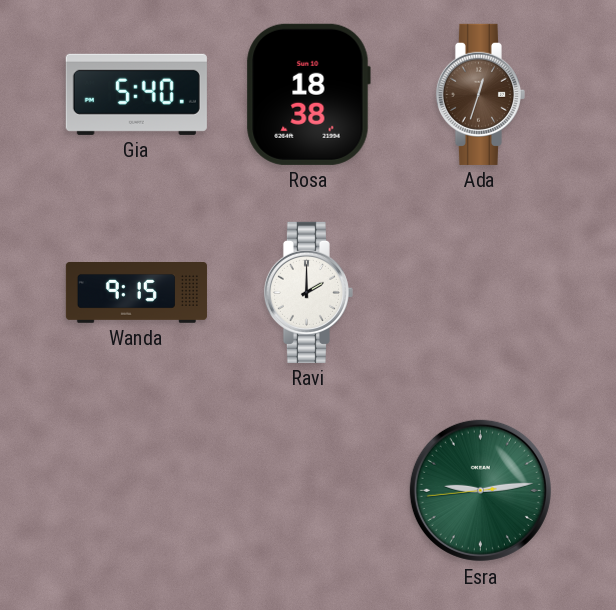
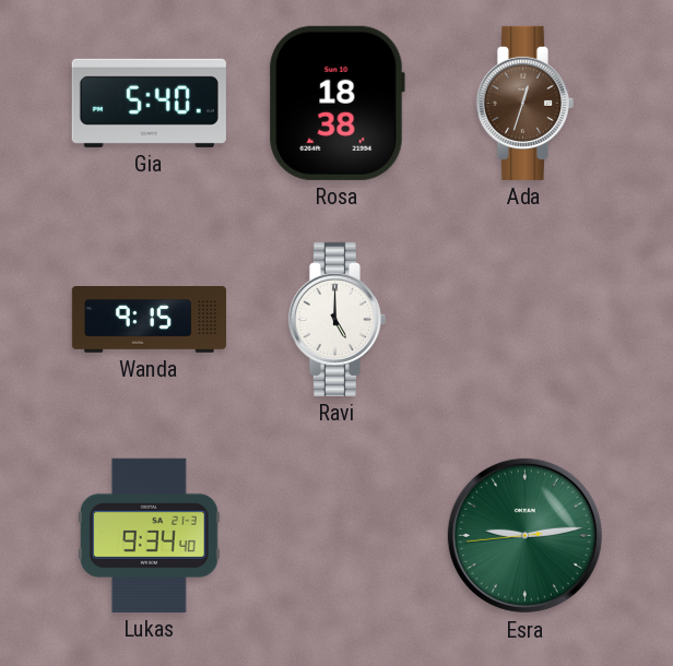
Ravi: 2:00 -> 5:00
Lukas: none -> 9:34
